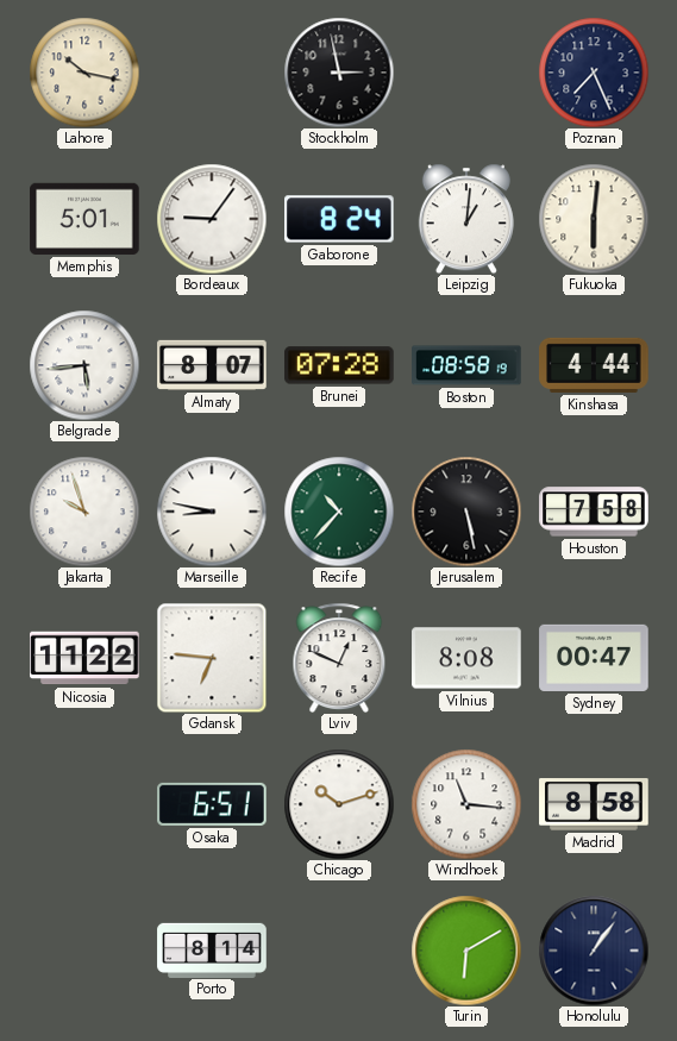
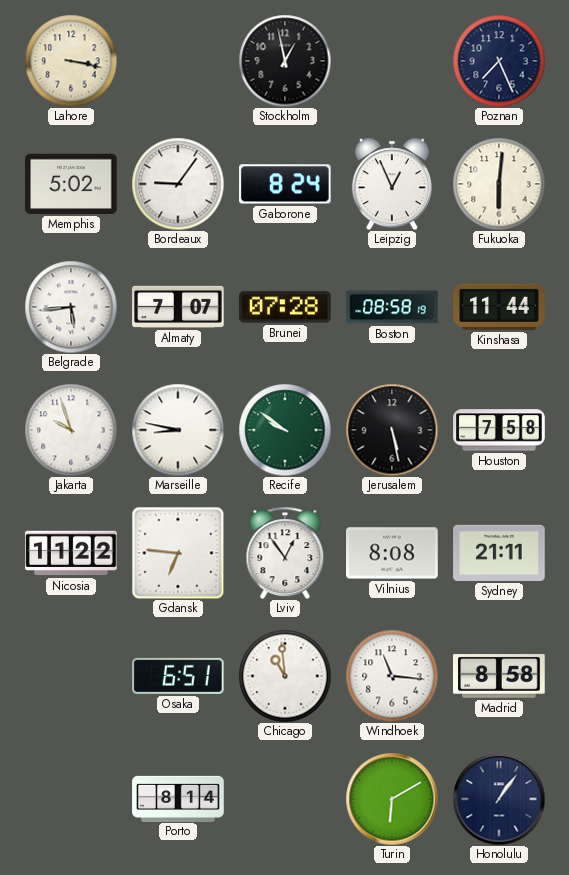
Lahore: 10:17 -> 3:17
Stockholm: 2:58 -> 12:58
Memphis: 5:01 -> 5:02
Leipzig: 1:01 -> 12:56
Almaty: 8:07 -> 7:07
Kinshasa: 4:44 -> 11:44
Recife: 10:37 -> 9:51
Lviv: 12:49 -> 12:54
Sydney: 00:47 -> 21:11
Chicago: 10:12 -> 10:59
